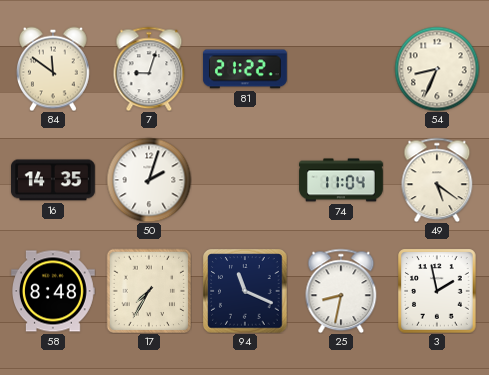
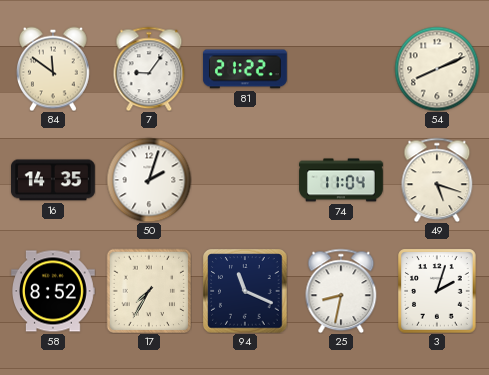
7: 9:03 -> 9:06
54: 8:34 -> 8:11
49: 5:21 -> 5:18
58: 8:48 -> 8:52
3: 1:58 -> 2:03
